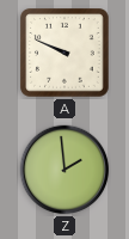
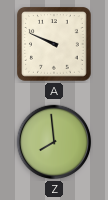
Z: 1:59 -> 7:59
